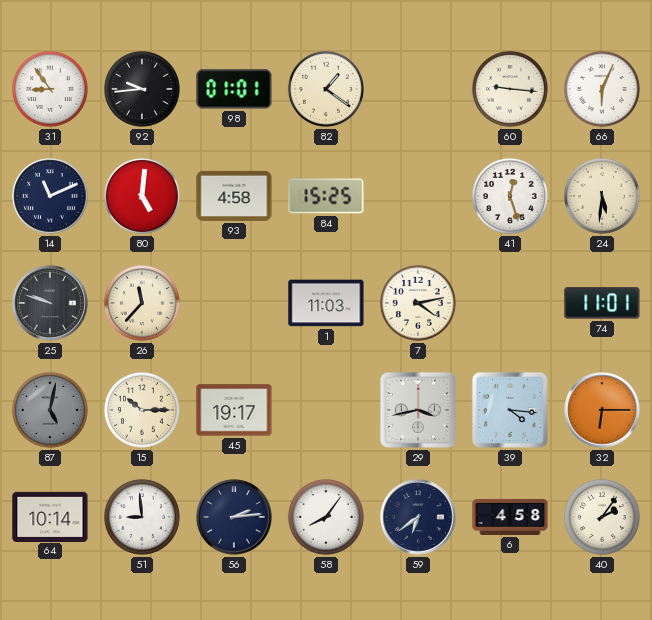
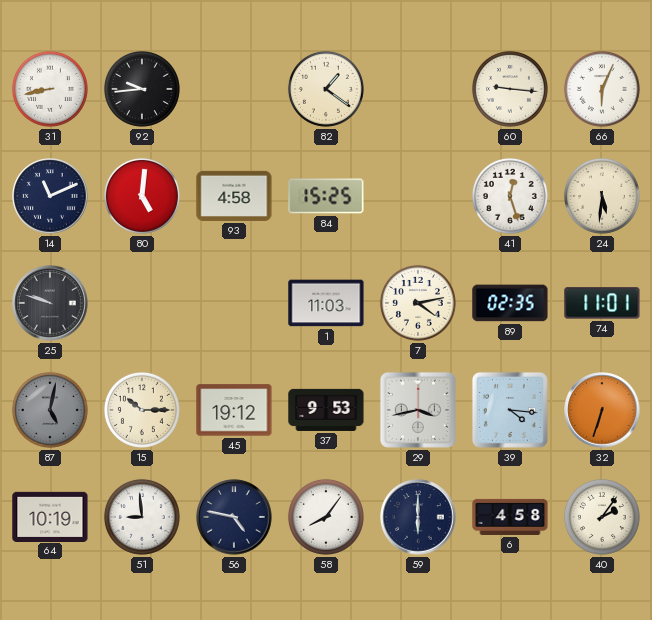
31: 8:54 -> 8:43
98: 01:01 -> none
26: 11:37 -> none
89: none -> 02:35
45: 19:17 -> 19:12
37: none -> 9:53
32: 6:15 -> 6:33
64: 10:14 -> 10:19
56: 2:14 -> 4:47
59: 6:39 -> 6:00
